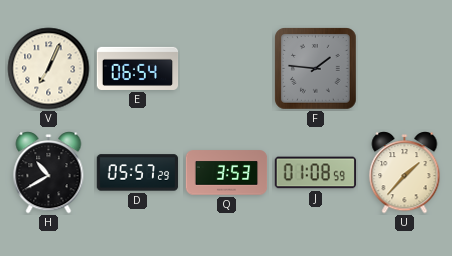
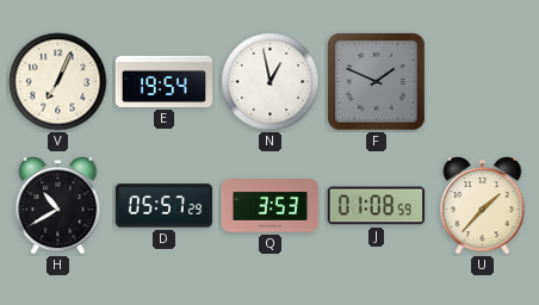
E: 06:54 -> 19:54
N: none -> 12:58
F: 1:46 -> 1:49
